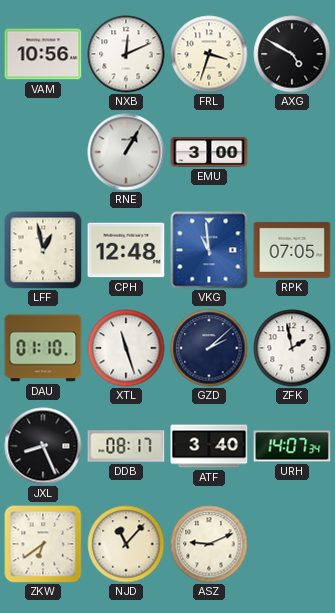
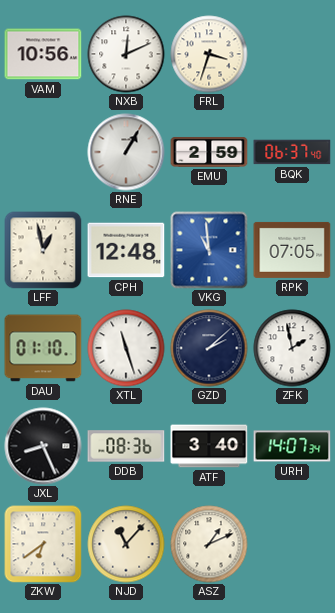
AXG: 4:50 -> none
EMU: 3:00 -> 2:59
BQK: none -> 06:37
DDB: 08:17 -> 08:36
ASZ: 9:11 -> 1:11
